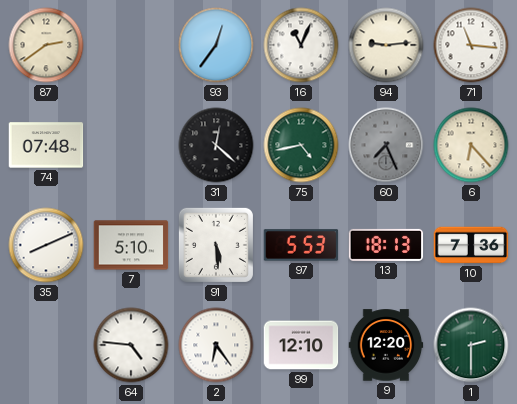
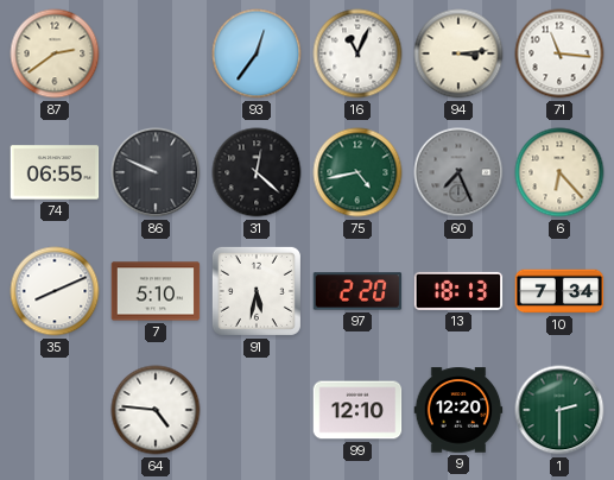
94: 9:14 -> 3:14
74: 07:48 -> 06:55
86: none -> 9:49
91: 5:29 -> 5:32
97: 5:53 -> 2:20
10: 7:36 -> 7:34
2: 6:24 -> none
